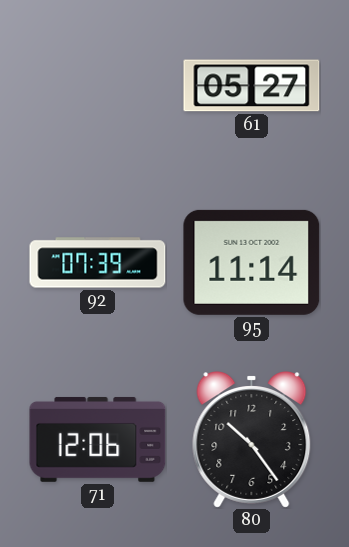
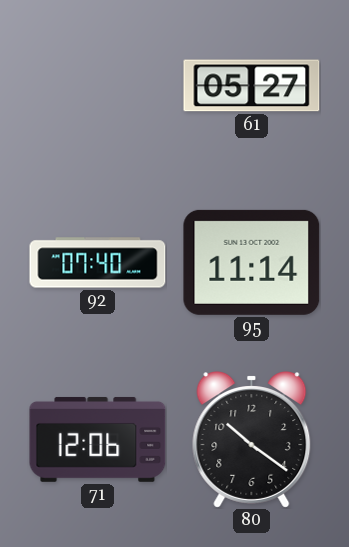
92: 07:39 -> 07:40
80: 10:24 -> 10:21
